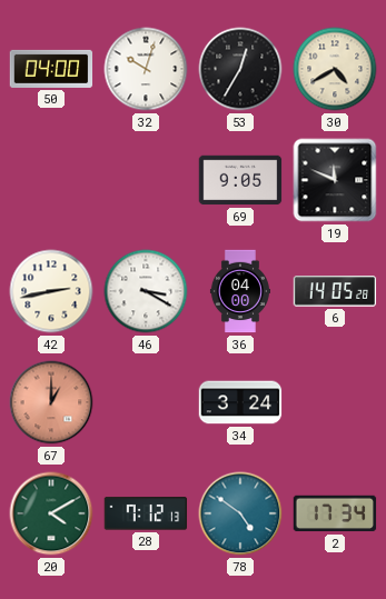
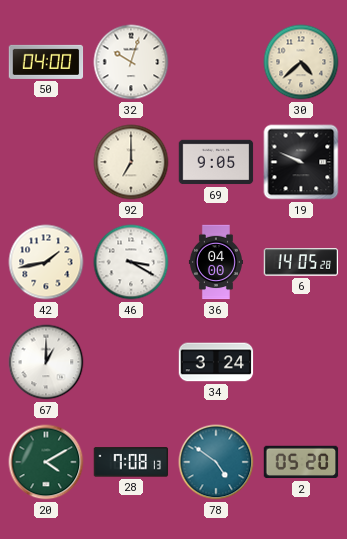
53: 12:35 -> none
30: 4:40 -> 4:38
92: none -> 7:00
19: 11:49 -> 9:49
42: 2:43 -> 1:43
67 dial: salmon -> white
28: 7:12 -> 7:08
2: 17:34 -> 05:20
